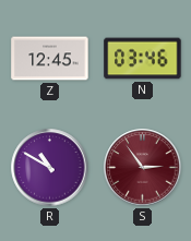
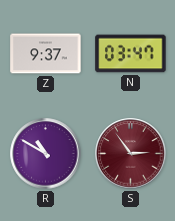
Z: 12:45 -> 9:37
N: 03:46 -> 03:47
